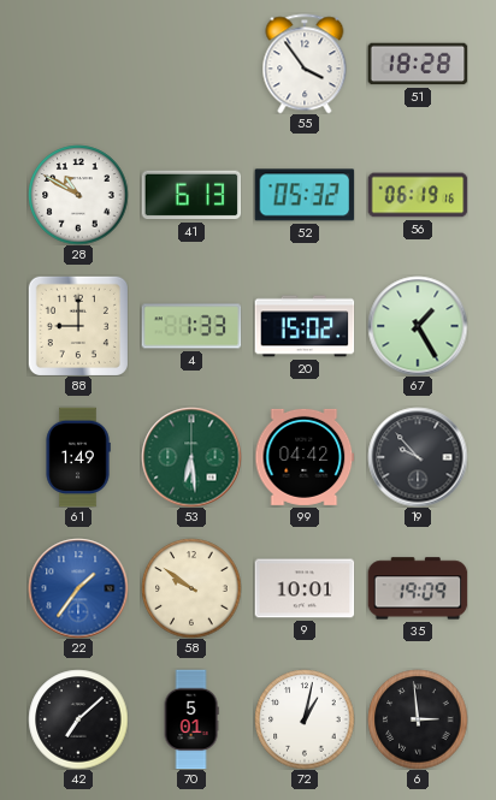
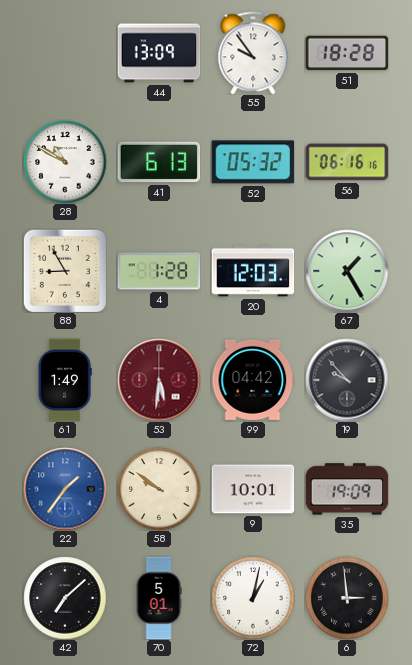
44: none -> 13:09
55: 3:54 -> 9:54
56: 06:19 -> 06:16
88: 9:00 -> 8:55
4: 1:33 -> 1:28
20: 15:02 -> 12:03
53: 6:29 -> 5:31
53 dial: green -> burgundy
